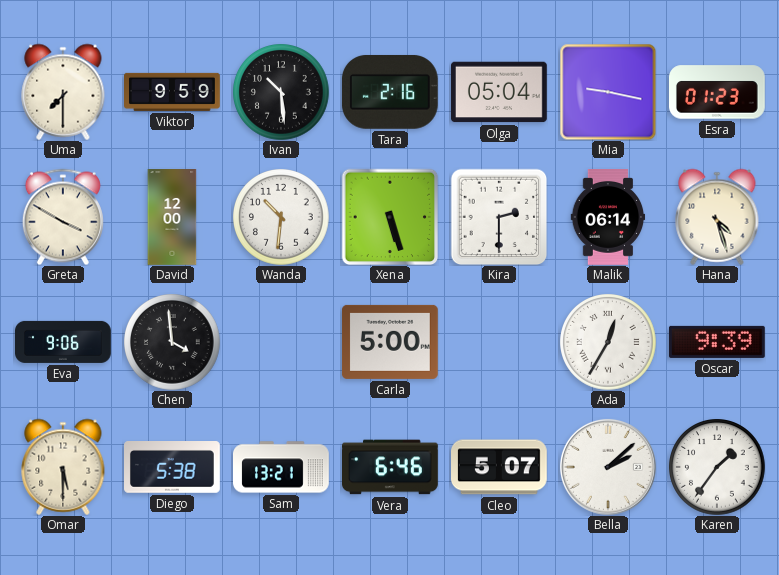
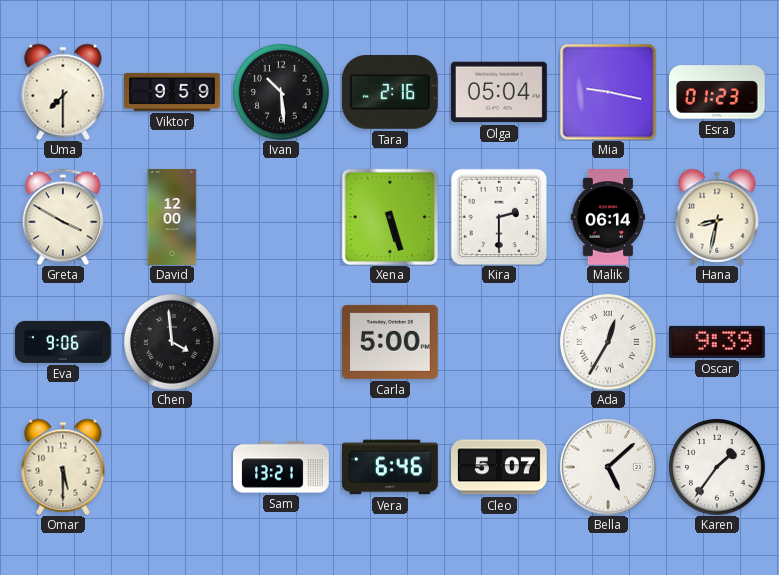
Wanda: 10:31 -> none
Hana: 4:27 -> 8:32
Diego: 5:38 -> none
Bella: 2:08 -> 5:08
